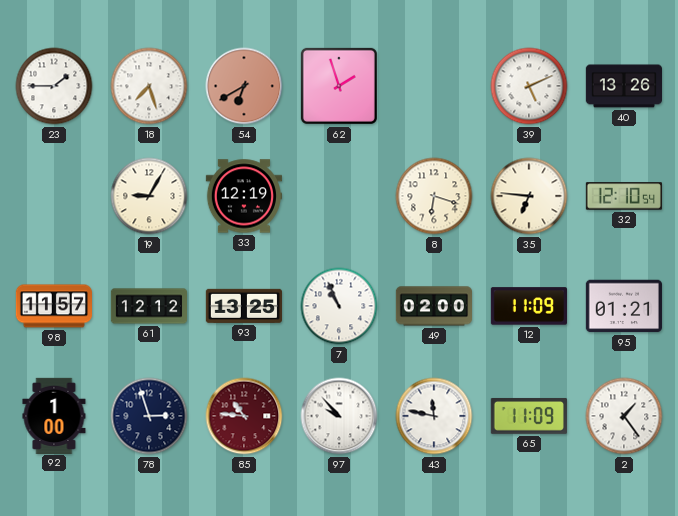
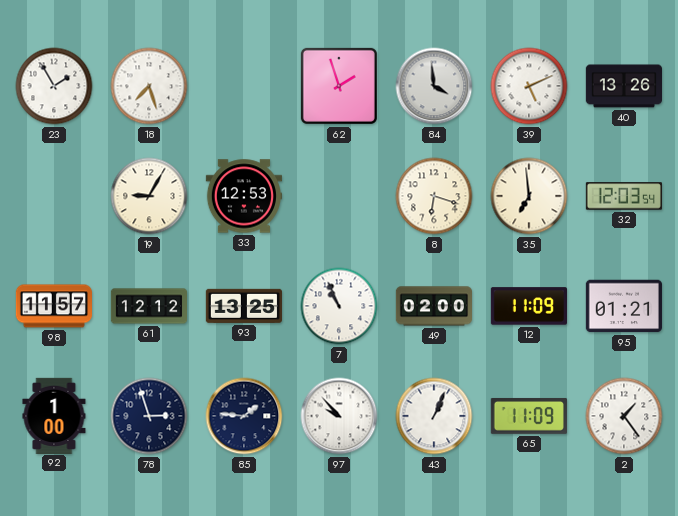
23: 1:45 -> 1:55
54: 6:40 -> none
84: none -> 3:59
33: 12:19 -> 12:53
35: 6:46 -> 6:59
32: 12:10 -> 12:03
85: 10:46 -> 1:46
85 dial: burgundy -> navy
43: 11:47 -> 1:04
